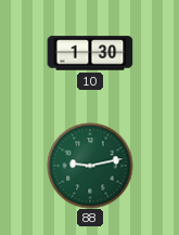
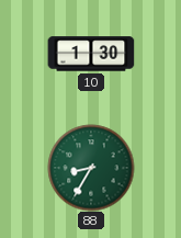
88: 9:13 -> 8:35
